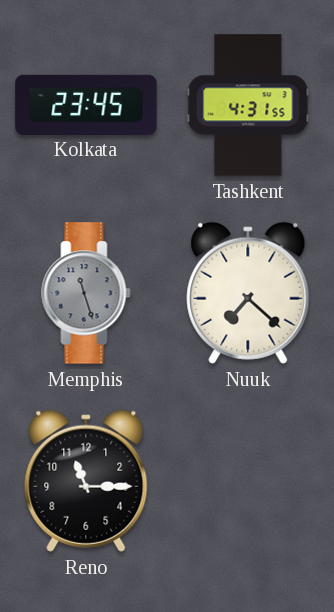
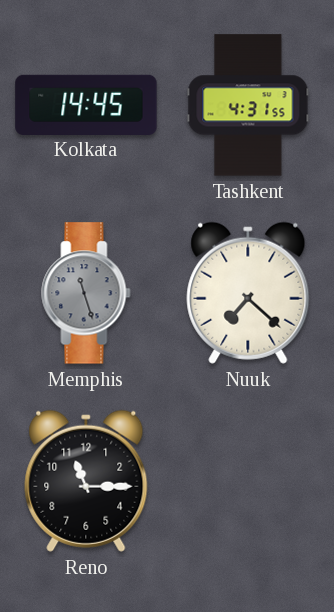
Kolkata: 23:45 -> 14:45
